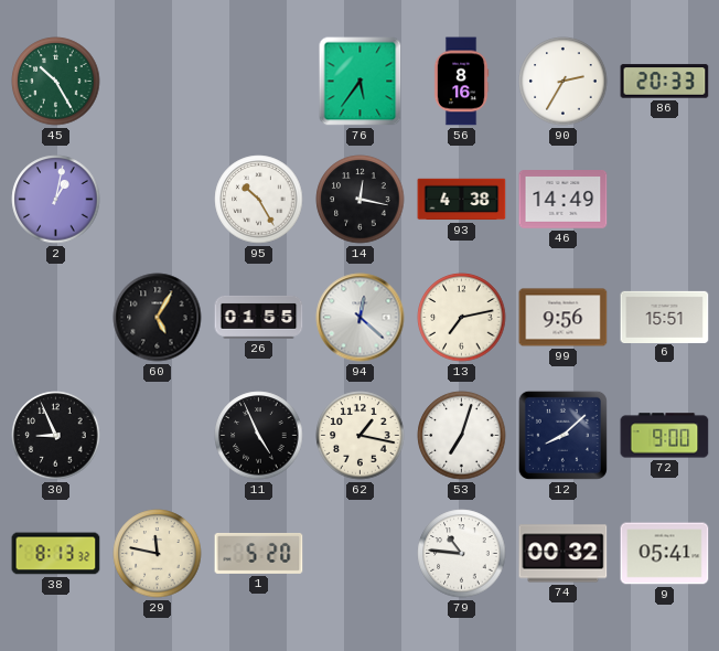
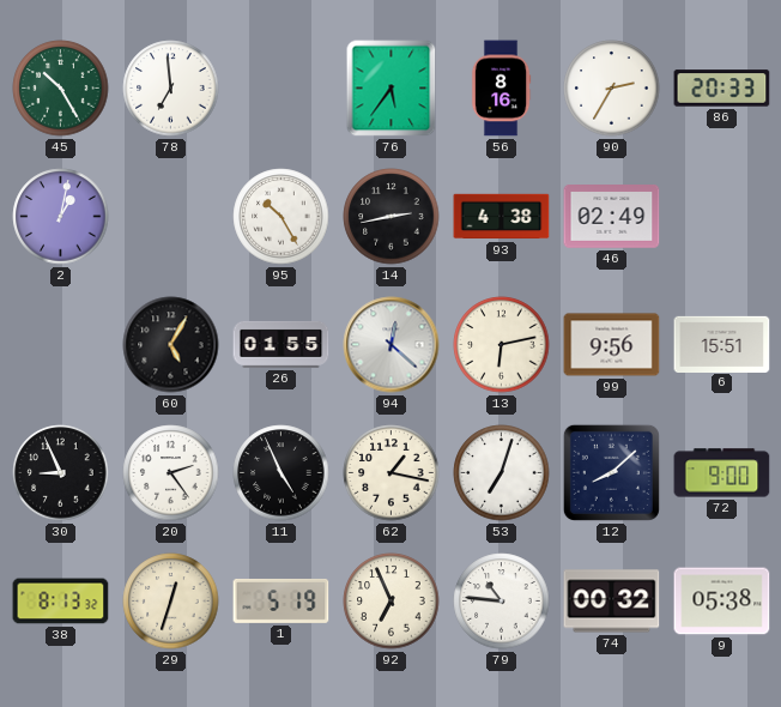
78: none -> 6:59
14: 12:17 -> 2:43
46: 14:49 -> 02:49
13: 7:13 -> 6:13
20: none -> 2:24
29: 11:47 -> 12:33
1: 5:20 -> 5:19
92: none -> 6:56
9: 05:41 -> 05:38
